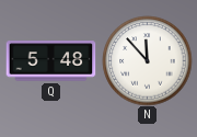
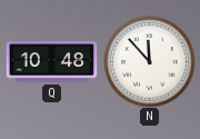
Q: 5:48 -> 10:48
